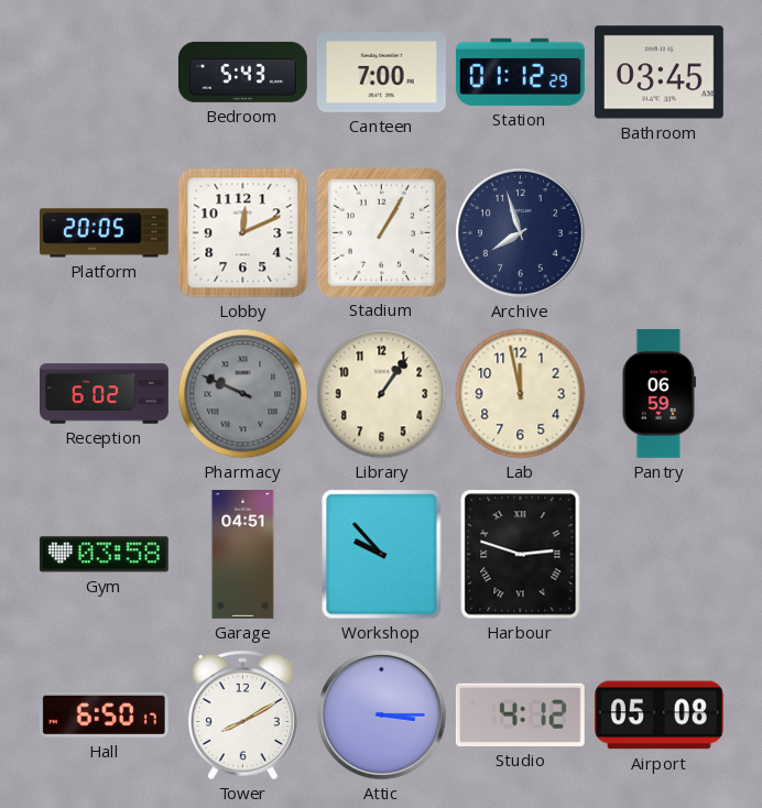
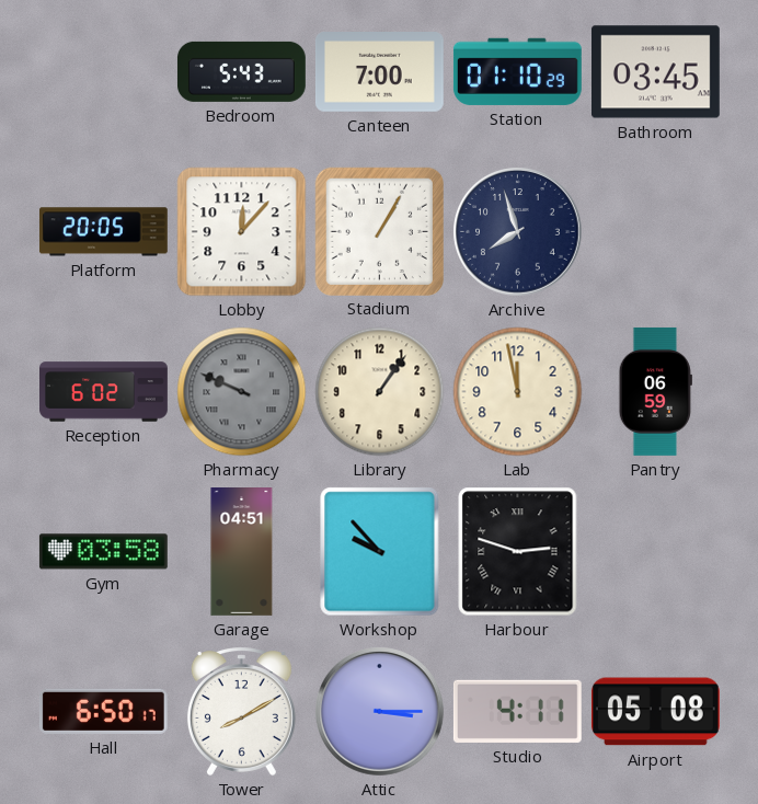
Station: 01:12 -> 01:10
Lobby: 12:11 -> 12:07
Studio: 4:12 -> 4:11
